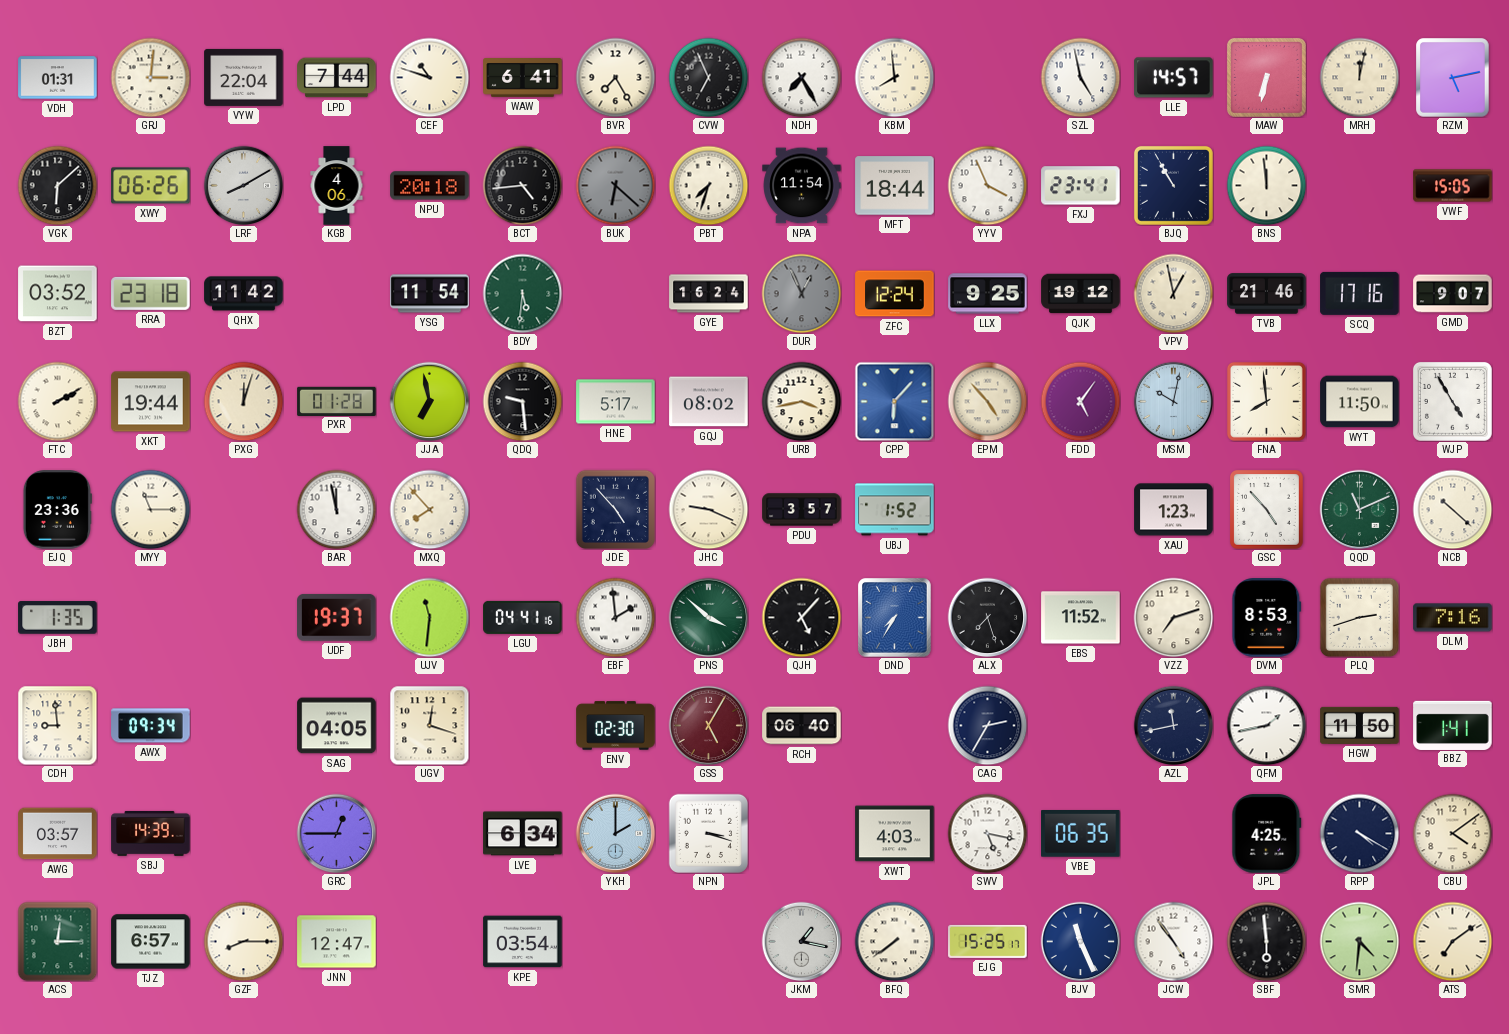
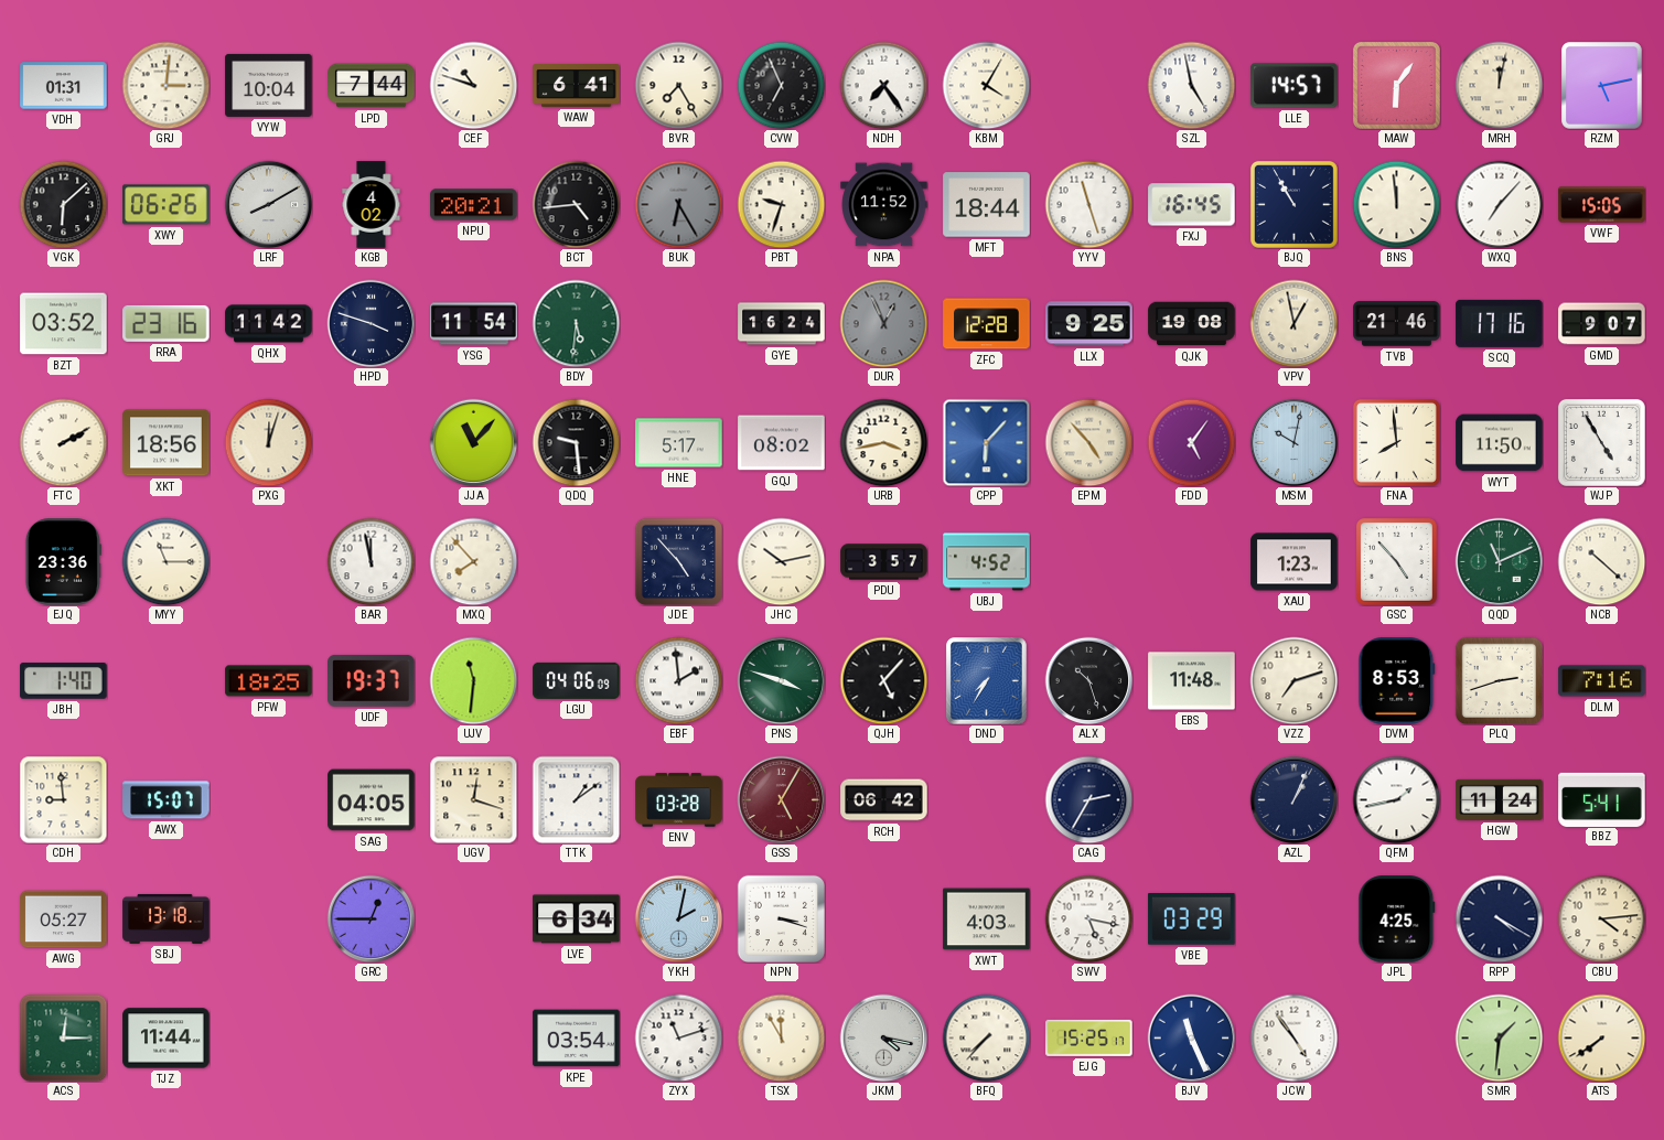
VYW: 22:04 -> 10:04
NDH: 7:25 -> 7:24
KBM: 7:59 -> 4:05
MAW: 6:32 -> 6:06
KGB: 4:06 -> 4:02
NPU: 20:18 -> 20:21
BUK: 6:22 -> 6:25
PBT: 7:33 -> 9:33
NPA: 11:54 -> 11:52
YYV: 3:56 -> 11:27
FXJ: 23:41 -> 16:45
WXQ: none -> 7:07
RRA: 23:18 -> 23:16
HPD: none -> 3:48
ZFC: 12:24 -> 12:28
QJK: 19:12 -> 19:08
XKT: 19:44 -> 18:56
PXR: 01:28 -> none
JJA: 6:58 -> 11:07
JHC: 9:19 -> 10:13
UBJ: 1:52 -> 4:52
JBH: 1:35 -> 1:40
PFW: none -> 18:25
LGU: 04:41 -> 04:06
PNS: 3:52 -> 3:48
ALX: 7:27 -> 10:27
EBS: 11:52 -> 11:48
AWX: 09:34 -> 15:07
TTK: none -> 1:09
ENV: 02:30 -> 03:28
RCH: 06:40 -> 06:42
AZL: 11:43 -> 1:04
HGW: 11:50 -> 11:24
BBZ: 1:41 -> 5:41
AWG: 03:57 -> 05:27
SBJ: 14:39 -> 13:18
YKH: 2:00 -> 2:02
VBE: 06:35 -> 03:29
CBU: 4:09 -> 4:14
TJZ: 6:57 -> 11:44
GZF: 8:15 -> none
JNN: 12:47 -> none
ZYX: none -> 11:12
TSX: none -> 11:55
JKM: 1:17 -> 4:17
BFQ: 7:39 -> 7:37
SBF: 5:59 -> none
SMR: 4:31 -> 1:31
ATS: 7:09 -> 7:39
